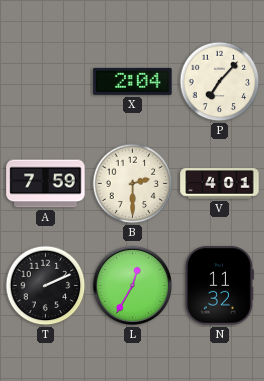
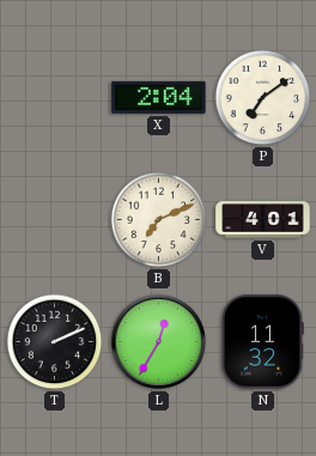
P: 7:07 -> 7:09
A: 7:59 -> none
B: 2:30 -> 7:11
